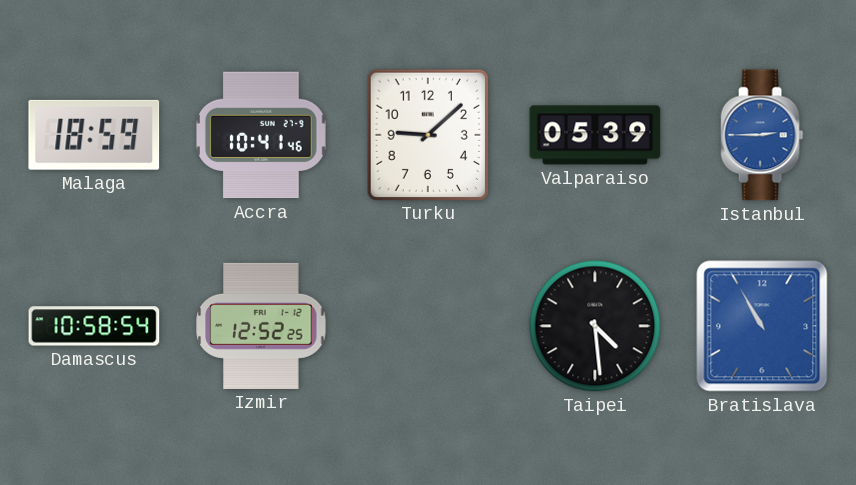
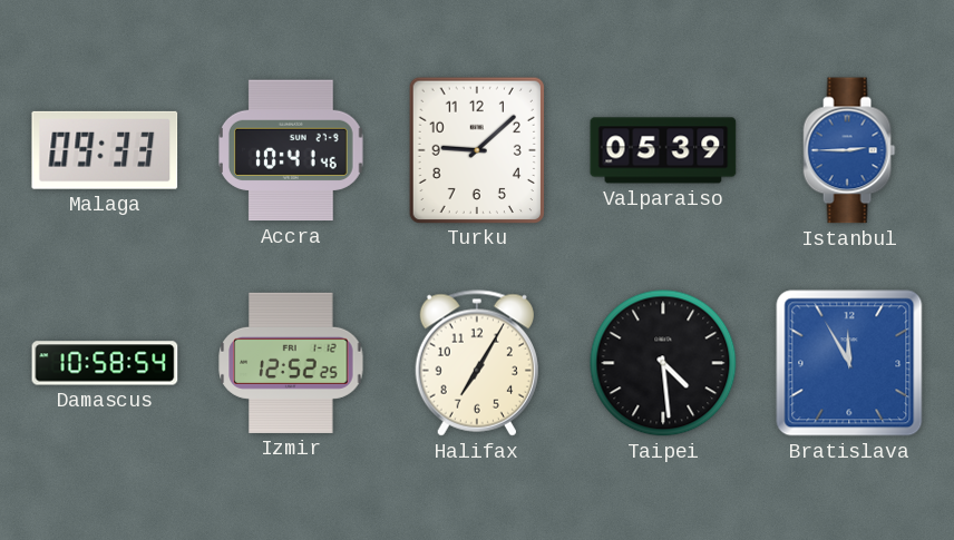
Malaga: 18:59 -> 09:33
Halifax: none -> 7:05
Bratislava: 10:55 -> 11:55
